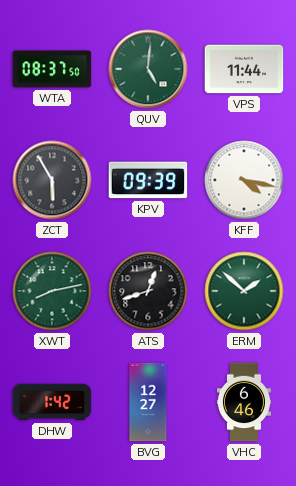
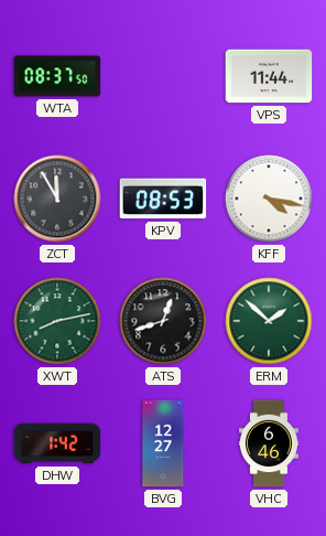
QUV: 5:01 -> none
ZCT: 5:55 -> 11:55
KPV: 09:39 -> 08:53
